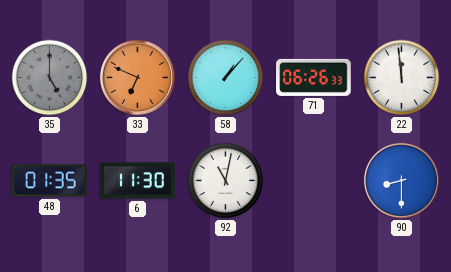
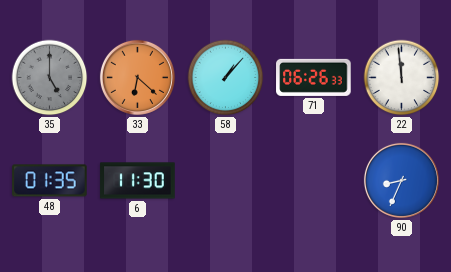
33: 6:49 -> 6:22
92: 11:02 -> none
90: 8:30 -> 8:34
